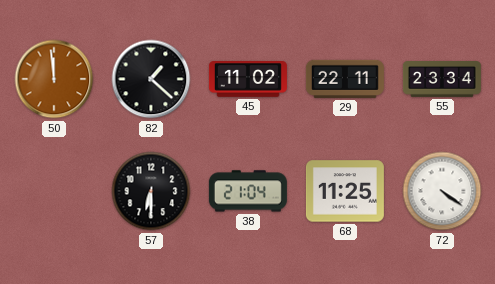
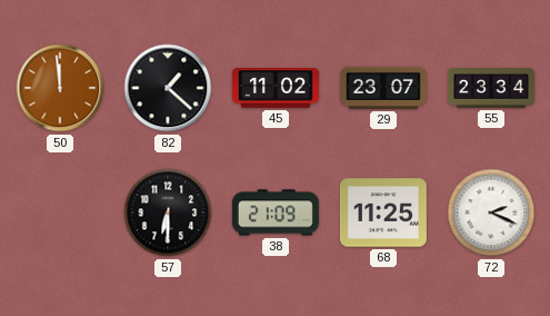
29: 22:11 -> 23:07
38: 21:04 -> 21:09
72: 4:21 -> 2:19
